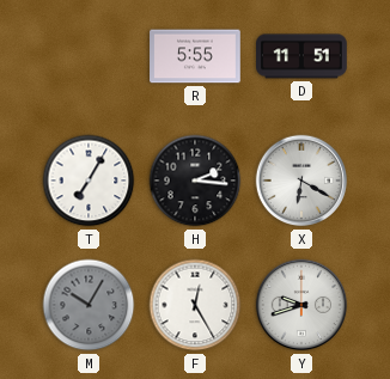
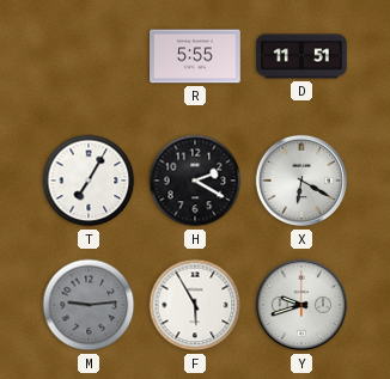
H: 2:16 -> 2:20
M: 10:05 -> 9:14
F: 12:25 -> 5:55
